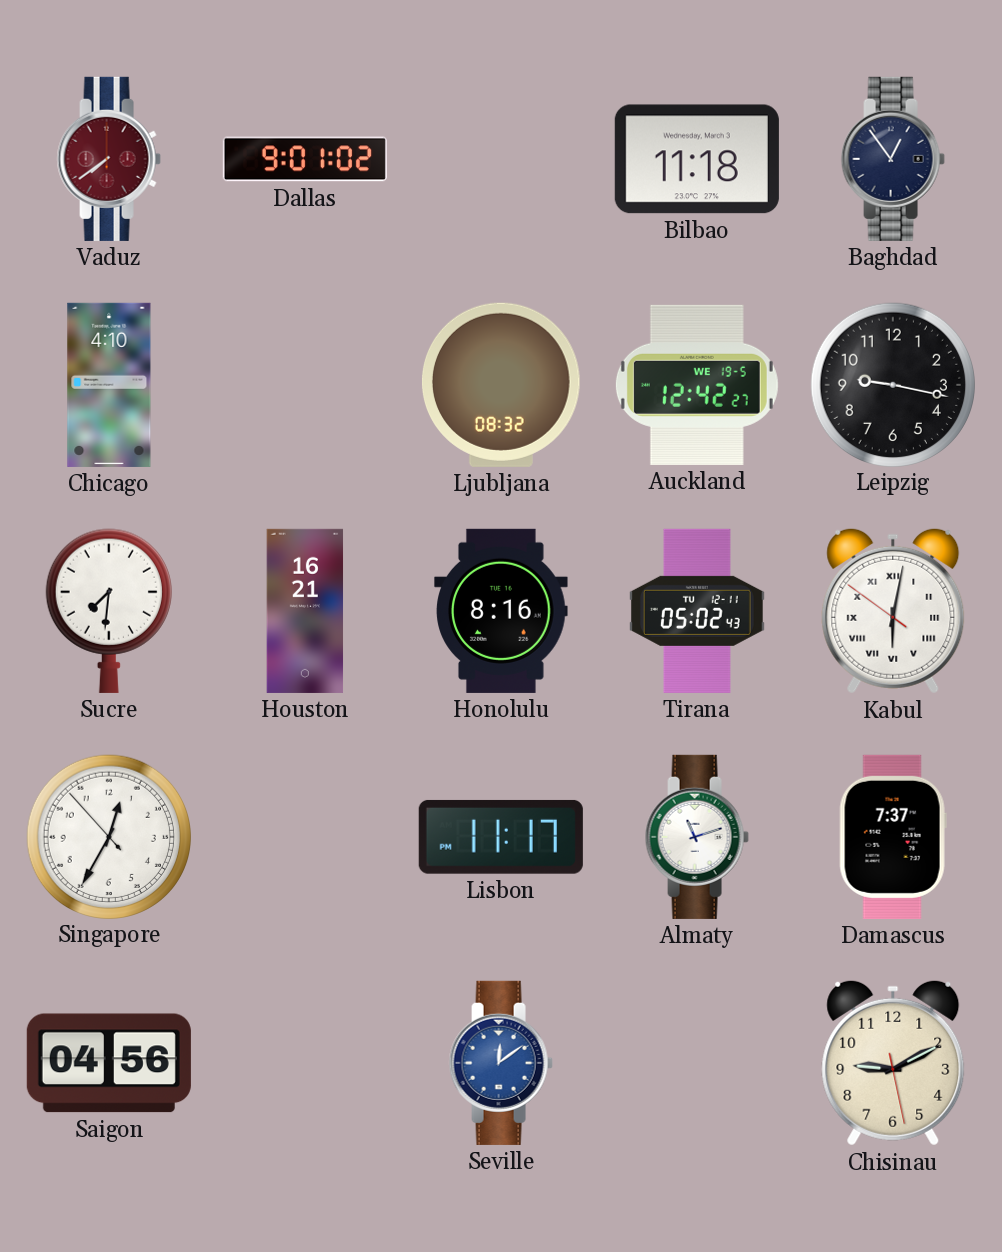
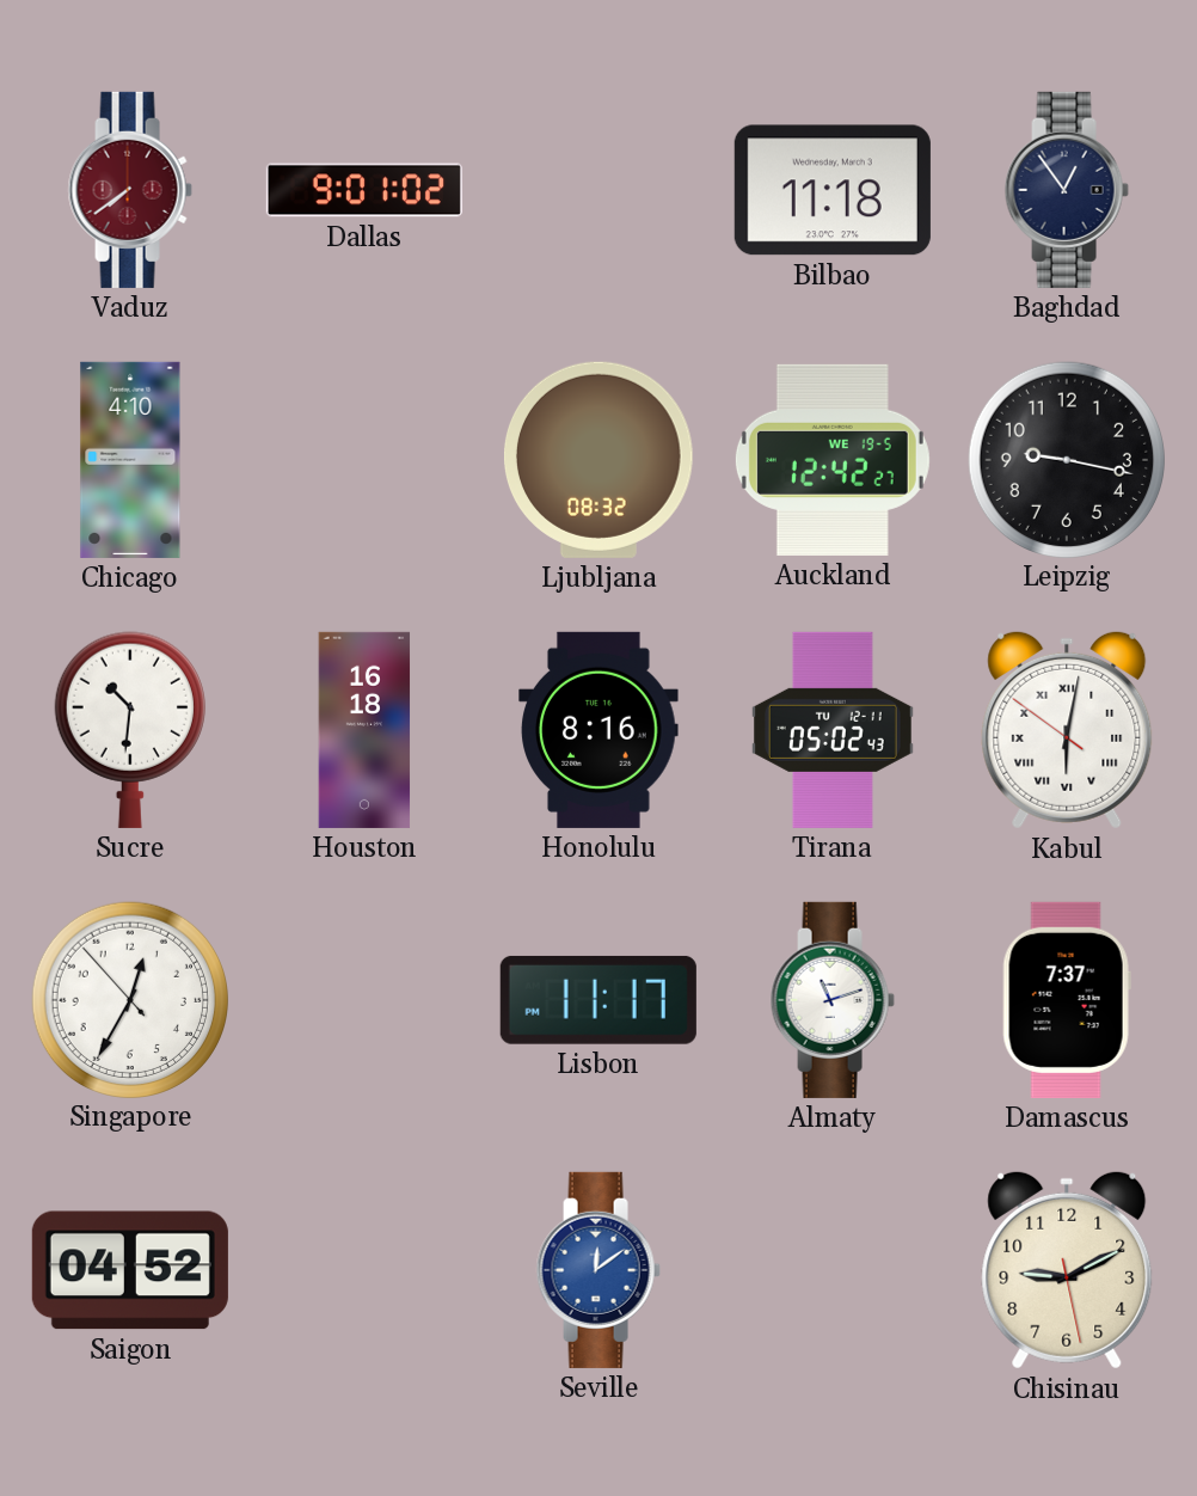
Sucre: 7:31 -> 10:31
Houston: 16:21 -> 16:18
Saigon: 04:56 -> 04:52
